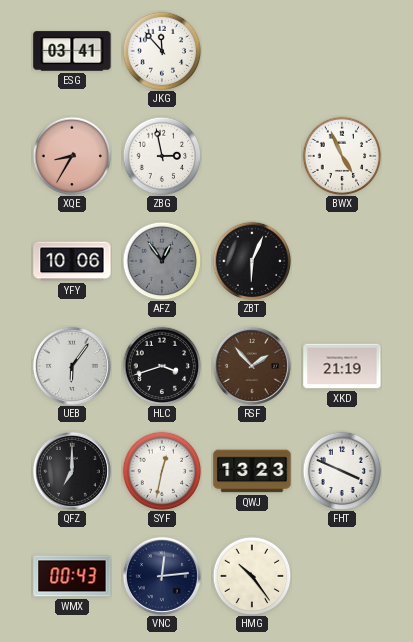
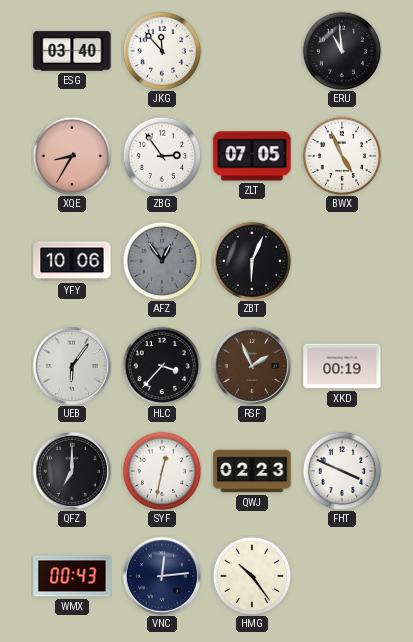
ESG: 03:41 -> 03:40
ERU: none -> 10:59
ZBG: 2:58 -> 2:54
ZLT: none -> 07:05
HLC: 3:42 -> 3:37
RSF: 1:53 -> 1:56
XKD: 21:19 -> 00:19
QWJ: 13:23 -> 02:23
